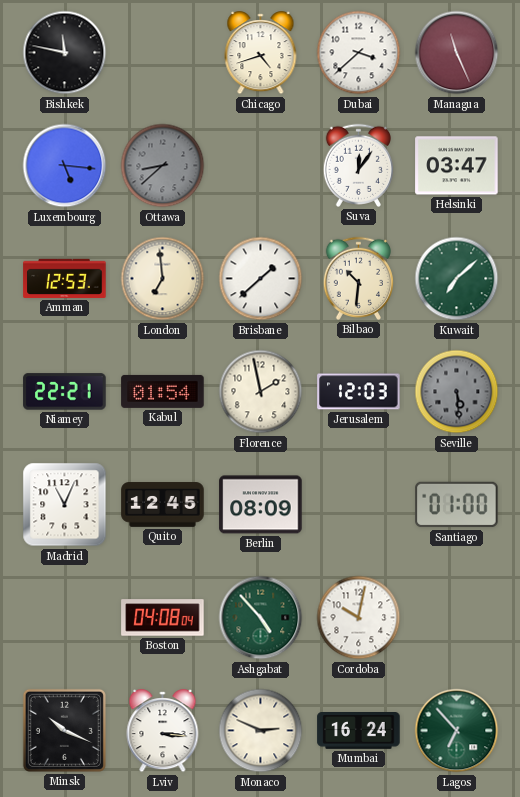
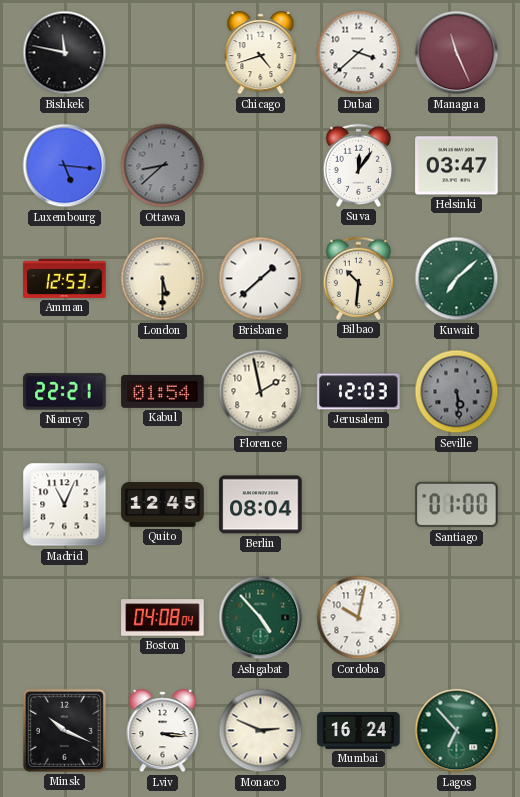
London: 6:59 -> 5:30
Berlin: 08:09 -> 08:04
